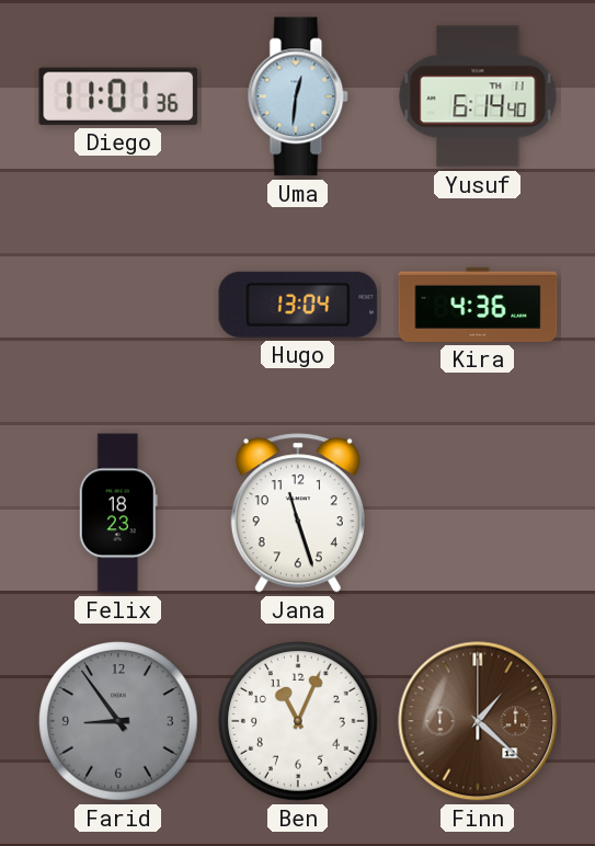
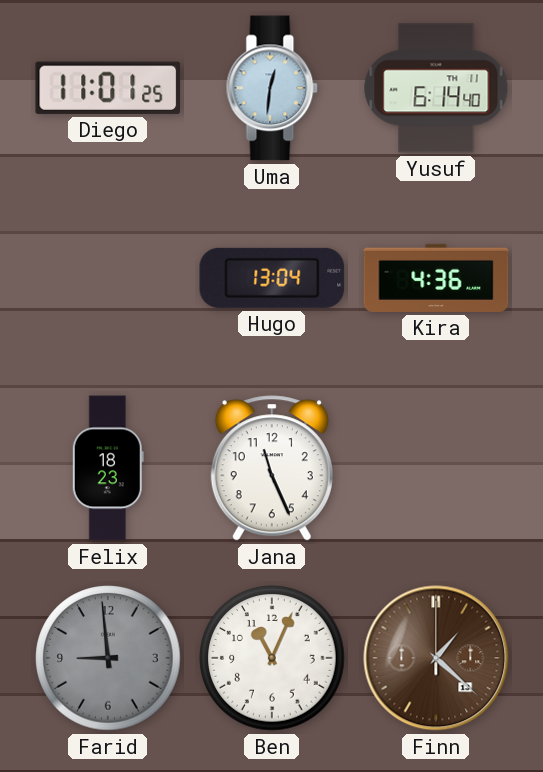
Diego: 11:01:36 -> 11:01:25
Jana: 11:27 -> 11:26
Farid: 8:54 -> 8:59
